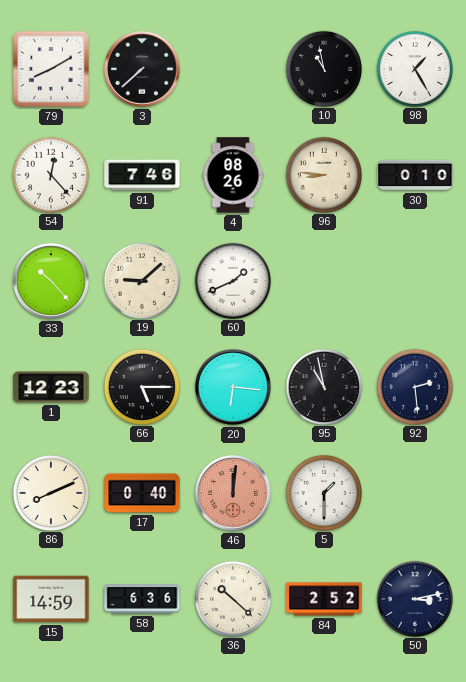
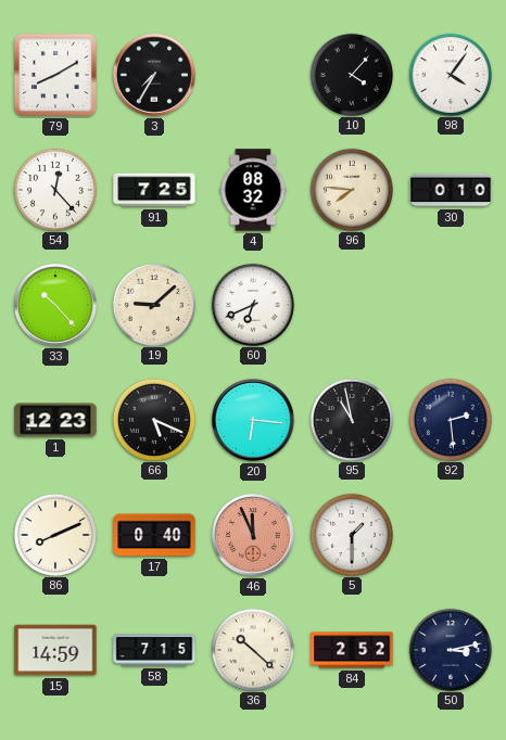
3: 7:38 -> 7:35
10: 10:58 -> 4:07
98: 1:25 -> 4:06
91: 7:46 -> 7:25
4: 08:26 -> 08:32
96: 8:46 -> 7:46
60: 1:41 -> 6:41
66: 5:15 -> 5:19
46: 12:01 -> 11:56
58: 6:36 -> 7:15
